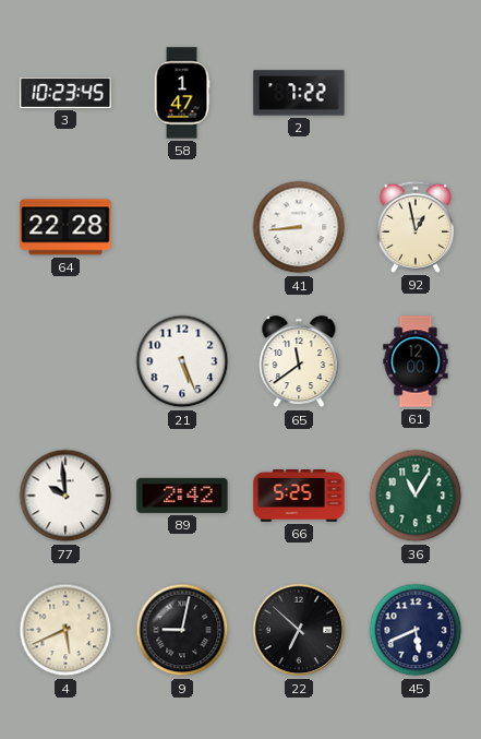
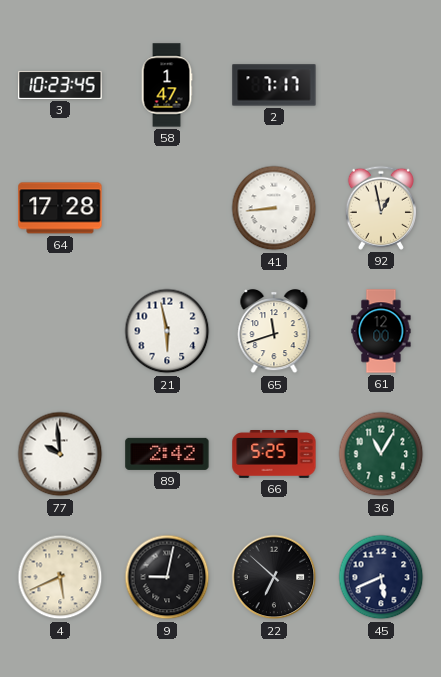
2: 7:22 -> 7:17
64: 22:28 -> 17:28
21: 5:26 -> 5:58
65: 11:39 -> 11:42
